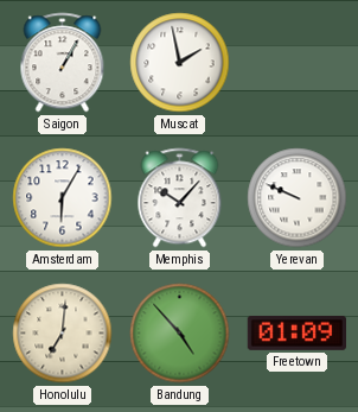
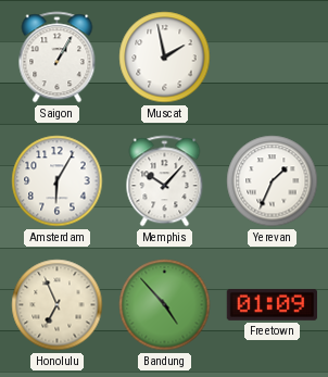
Yerevan: 9:49 -> 1:34
Honolulu: 7:01 -> 6:56
